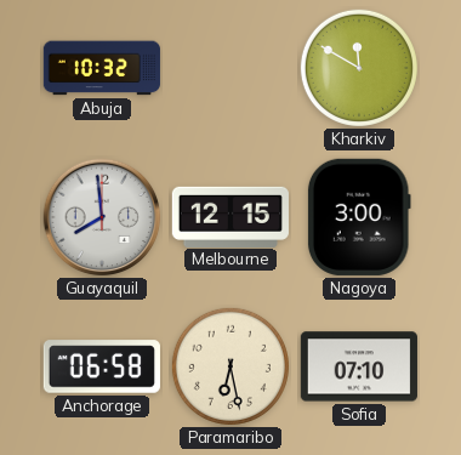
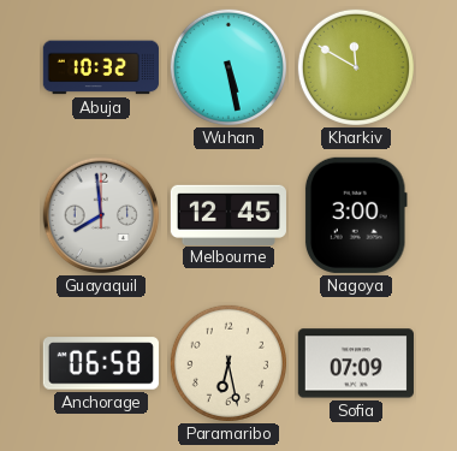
Wuhan: none -> 5:28
Melbourne: 12:15 -> 12:45
Sofia: 07:10 -> 07:09
